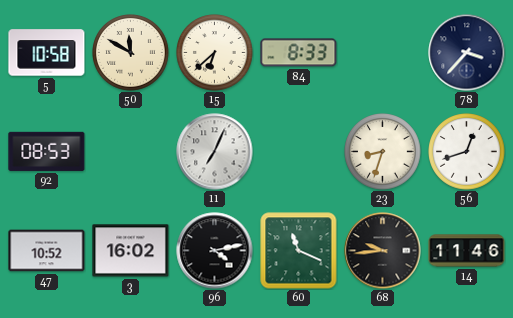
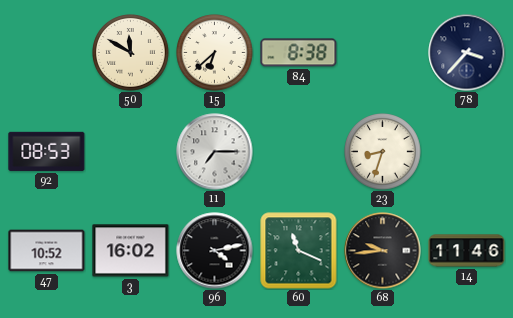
5: 10:58 -> none
84: 8:33 -> 8:38
11: 7:04 -> 7:15
56: 12:42 -> none
